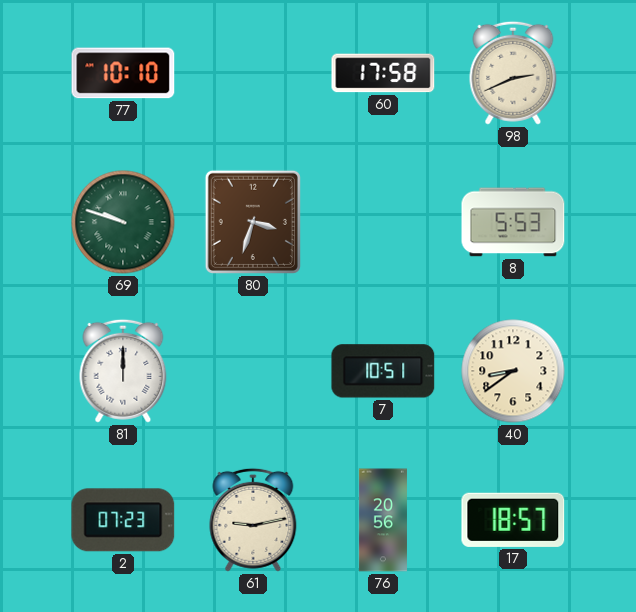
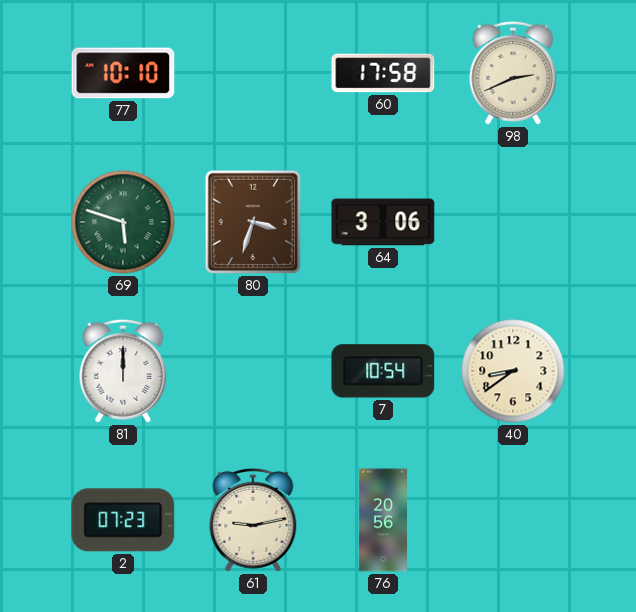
69: 9:48 -> 5:48
64: none -> 3:06
8: 5:53 -> none
7: 10:51 -> 10:54
17: 18:57 -> none
